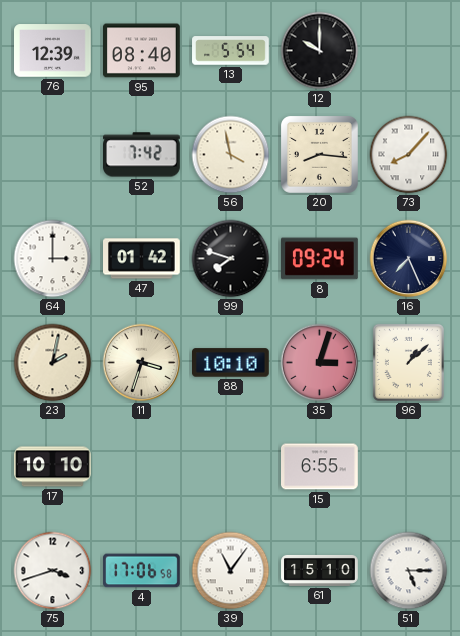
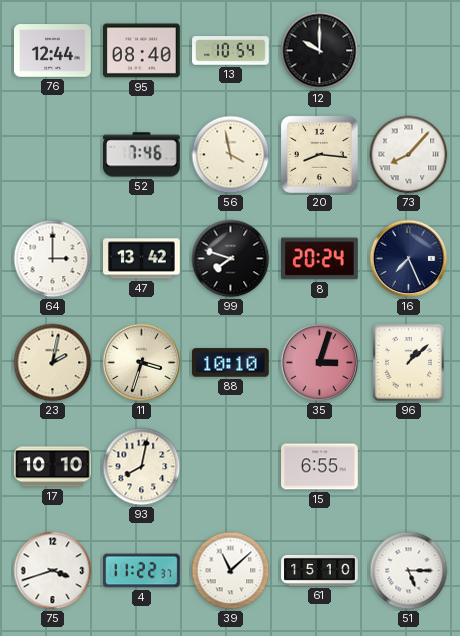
76: 12:39 -> 12:44
13: 5:54 -> 10:54
52: 7:42 -> 7:46
47: 01:42 -> 13:42
8: 09:24 -> 20:24
93: none -> 8:02
4: 17:06 -> 11:22
39: 11:06 -> 11:08
